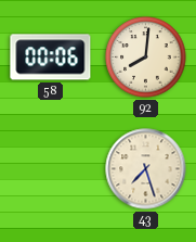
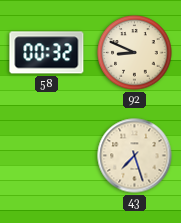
58: 00:06 -> 00:32
92: 8:01 -> 8:49
